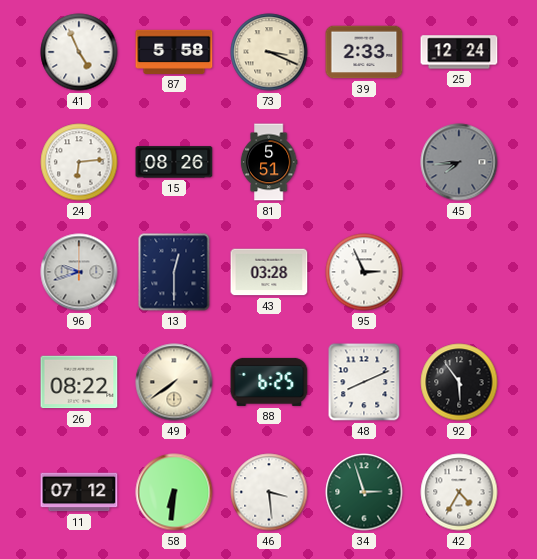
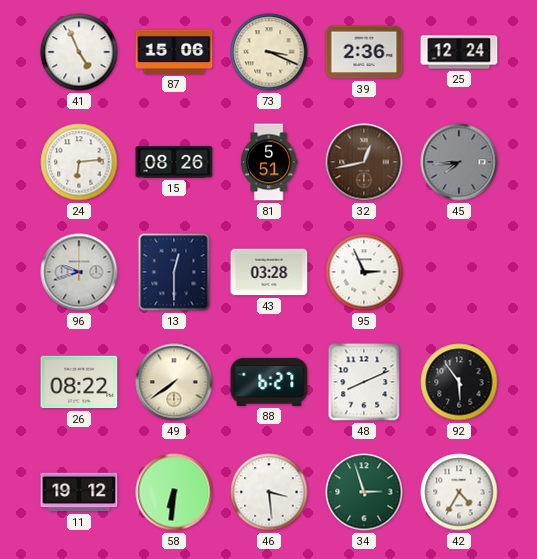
87: 5:58 -> 15:06
39: 2:33 -> 2:36
32: none -> 12:43
88: 6:25 -> 6:27
11: 07:12 -> 19:12
